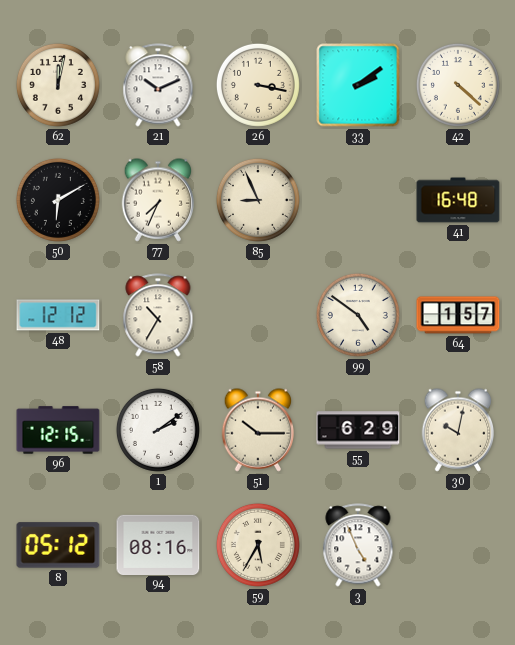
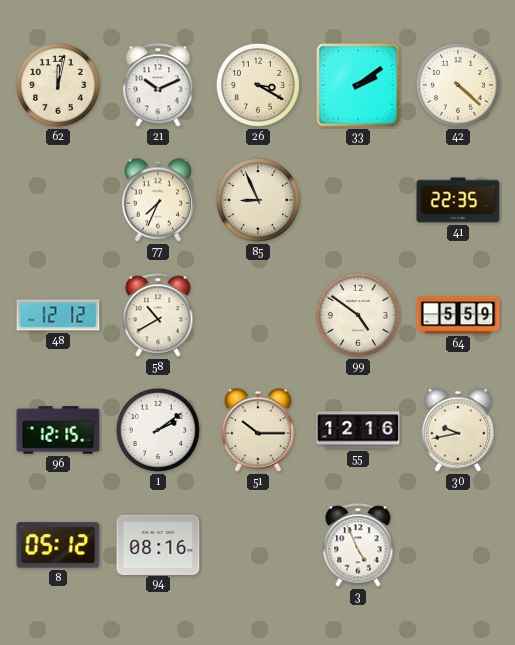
26: 3:17 -> 3:20
50: 6:10 -> none
41: 16:48 -> 22:35
58: 10:35 -> 10:40
64: 1:57 -> 5:59
55: 6:29 -> 12:16
30: 10:02 -> 9:43
59: 5:35 -> none
